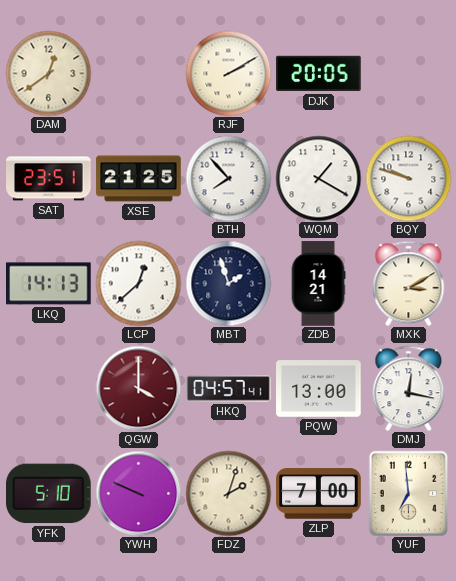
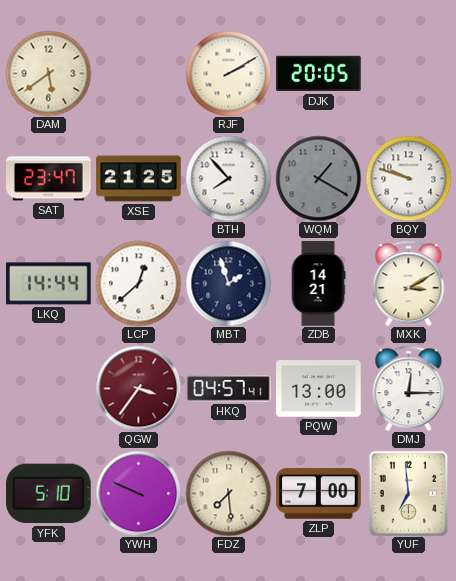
DAM: 12:39 -> 5:39
SAT: 23:51 -> 23:47
WQM dial: white -> grey
LKQ: 14:13 -> 14:44
QGW: 4:00 -> 3:36
DMJ: 12:17 -> 12:15
FDZ: 2:03 -> 7:29
